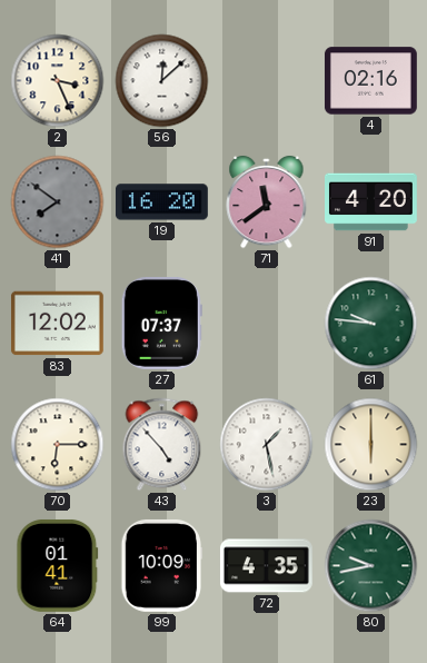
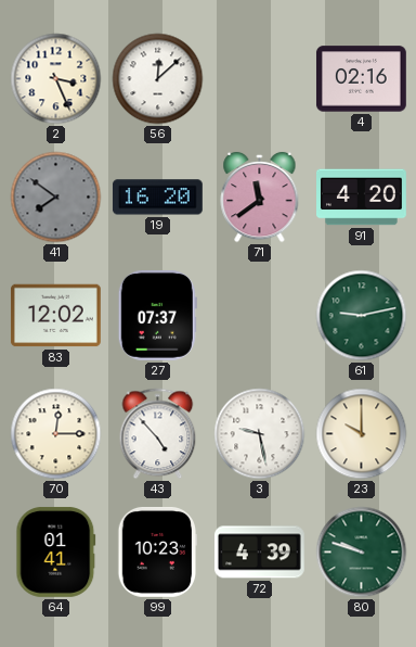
61: 9:46 -> 9:13
70: 6:15 -> 12:15
3: 1:28 -> 9:28
23: 6:00 -> 10:00
99: 10:09 -> 10:23
72: 4:35 -> 4:39
80: 9:43 -> 9:48
